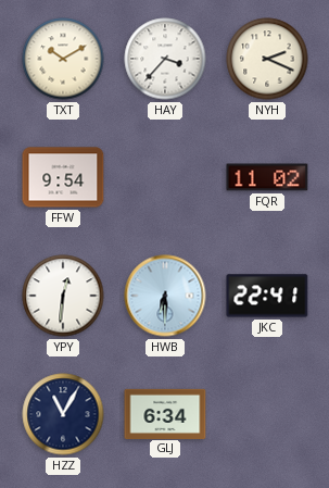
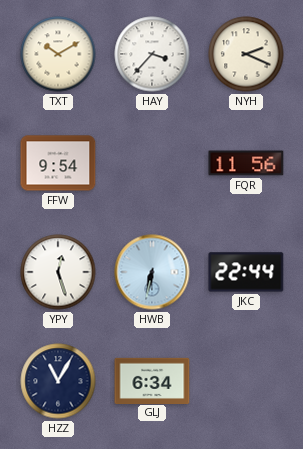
FQR: 11:02 -> 11:56
YPY: 12:31 -> 12:27
HWB: 6:30 -> 6:32
JKC: 22:41 -> 22:44
